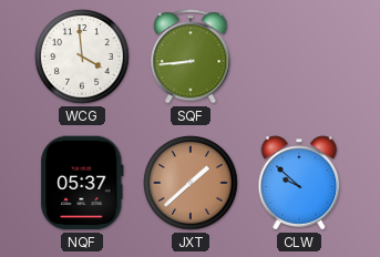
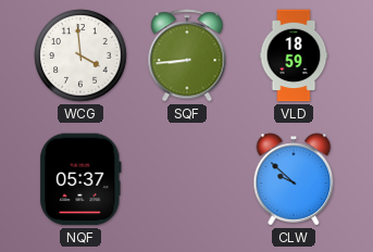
VLD: none -> 18:59
JXT: 1:38 -> none
